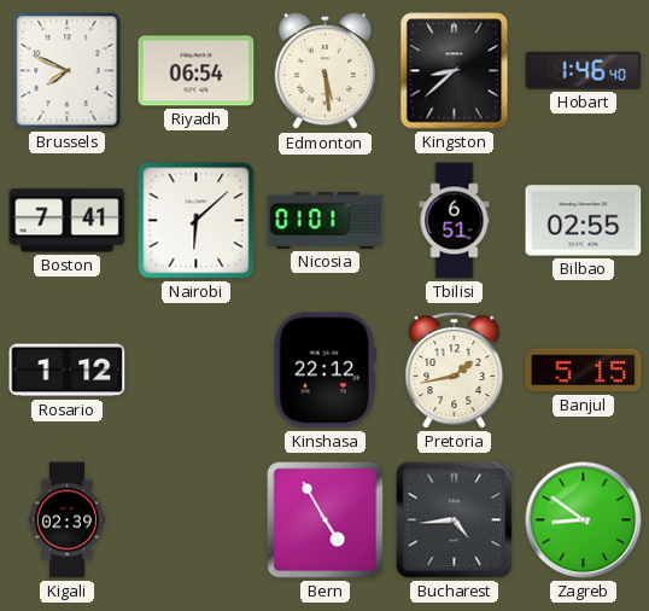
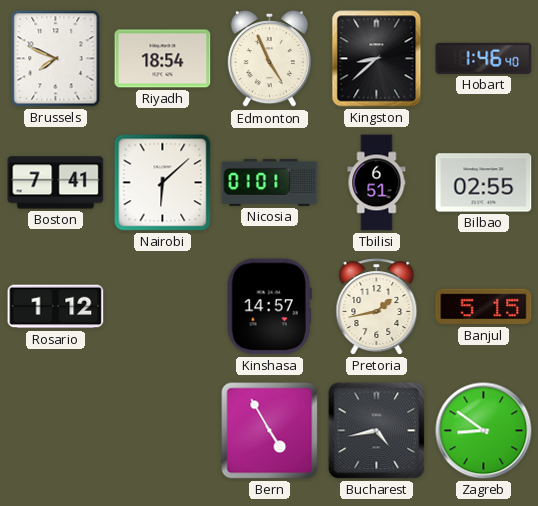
Riyadh: 06:54 -> 18:54
Edmonton: 5:29 -> 4:56
Kinshasa: 22:12 -> 14:57
Kigali: 02:39 -> none
Bucharest: 4:44 -> 4:43
